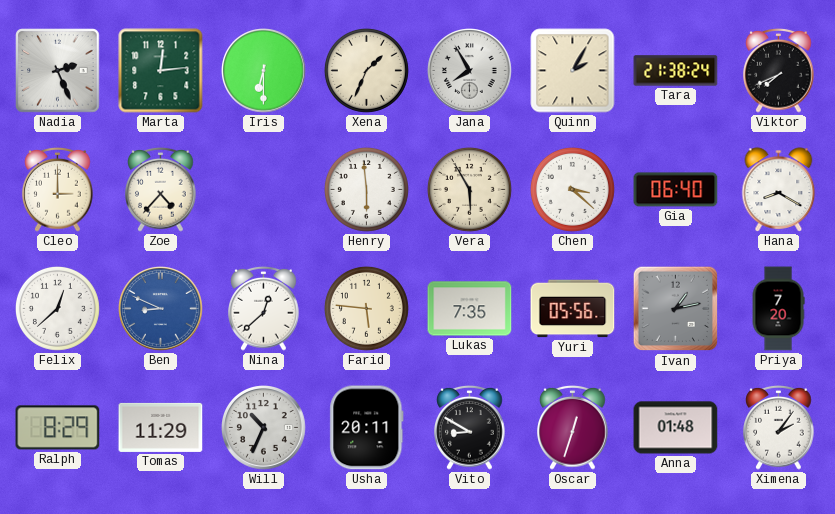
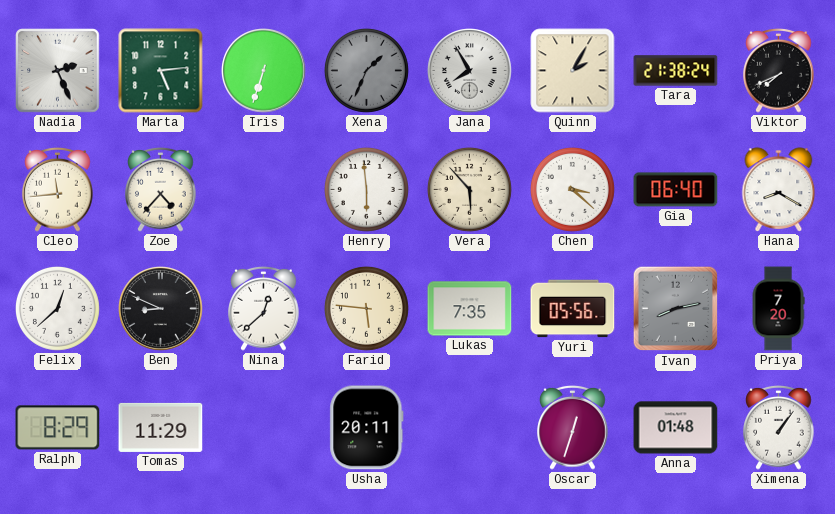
Marta: 12:14 -> 5:14
Iris: 6:30 -> 6:33
Xena dial: cream -> grey
Cleo: 3:00 -> 11:44
Vera: 5:55 -> 5:53
Ben dial: blue -> black
Ivan: 1:13 -> 8:13
Will: 10:34 -> none
Vito: 8:50 -> none
Ximena: 2:06 -> 1:06
